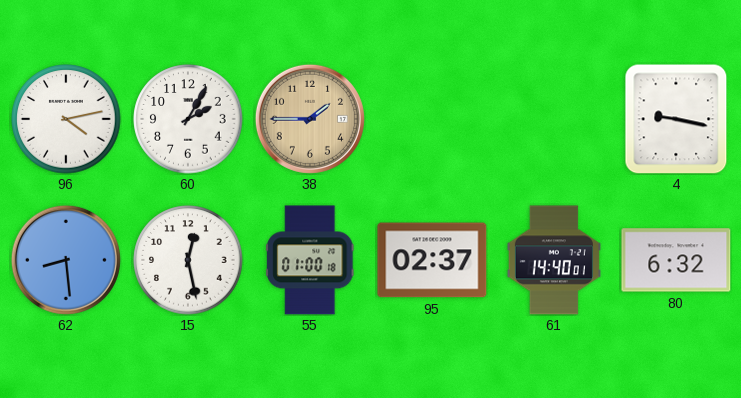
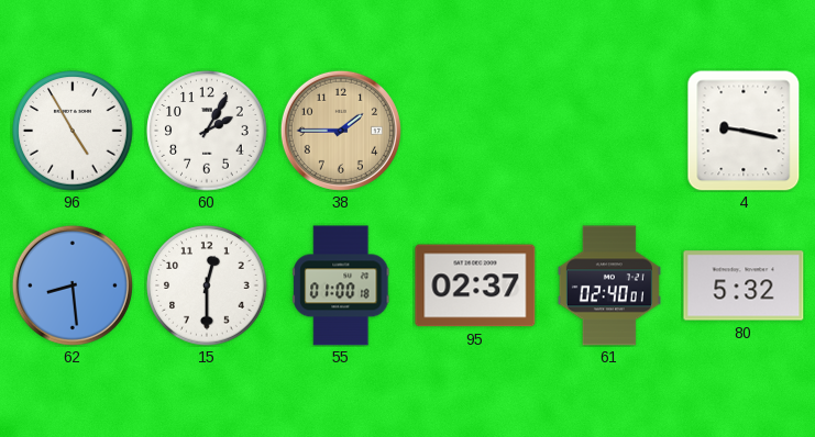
96: 4:13 -> 4:55
15: 12:28 -> 12:30
61: 14:40 -> 02:40
80: 6:32 -> 5:32
